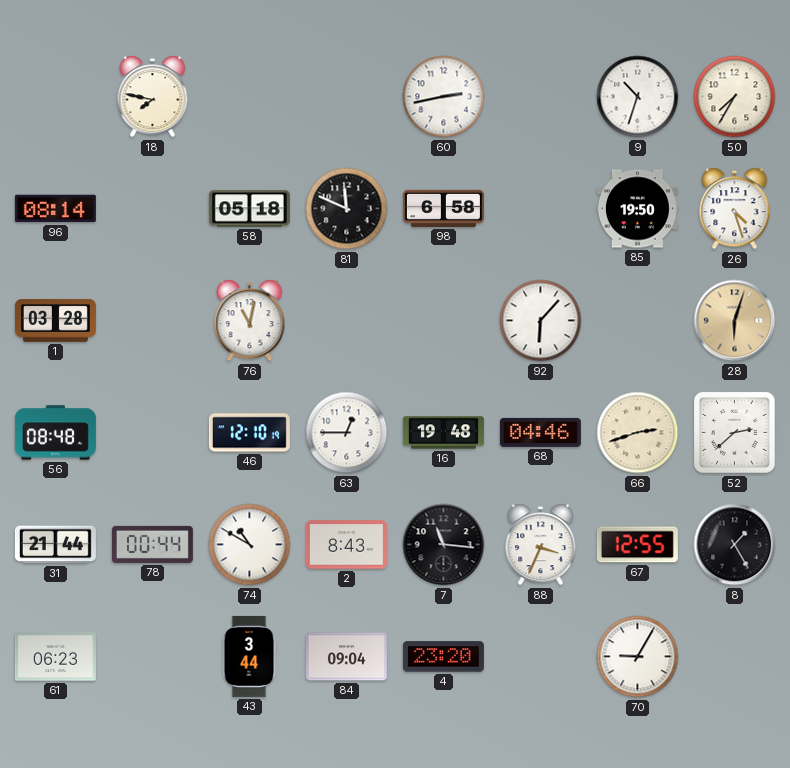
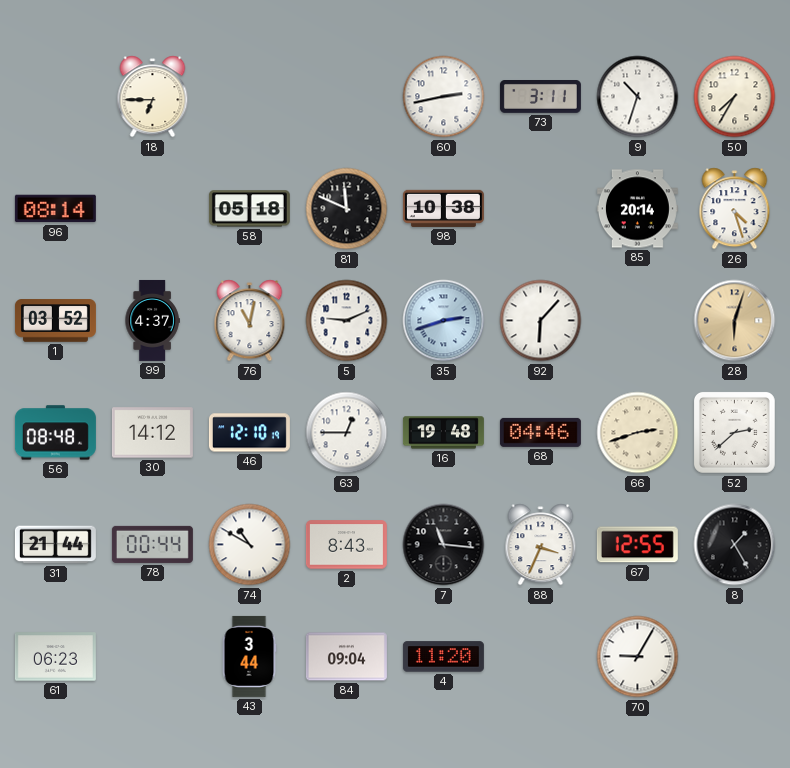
18: 7:47 -> 6:45
73: none -> 3:11
98: 6:58 -> 10:38
85: 19:50 -> 20:14
1: 03:28 -> 03:52
99: none -> 4:37
5: none -> 9:11
35: none -> 2:42
30: none -> 14:12
4: 23:20 -> 11:20
